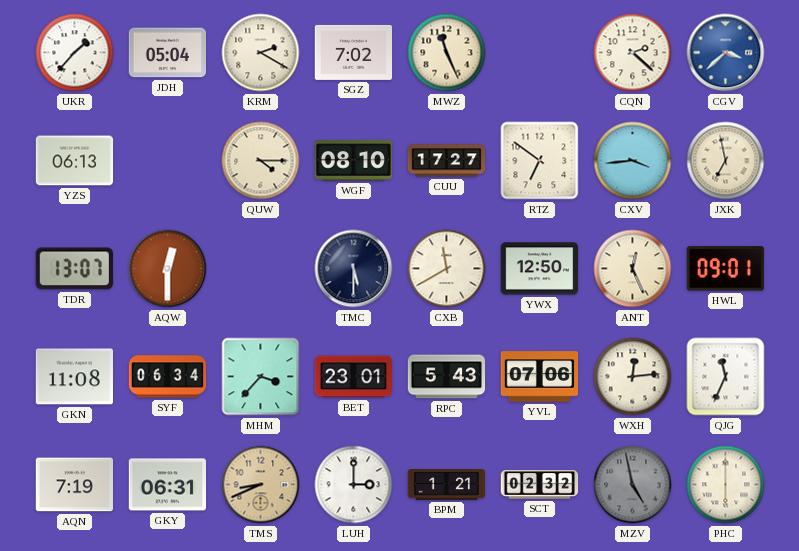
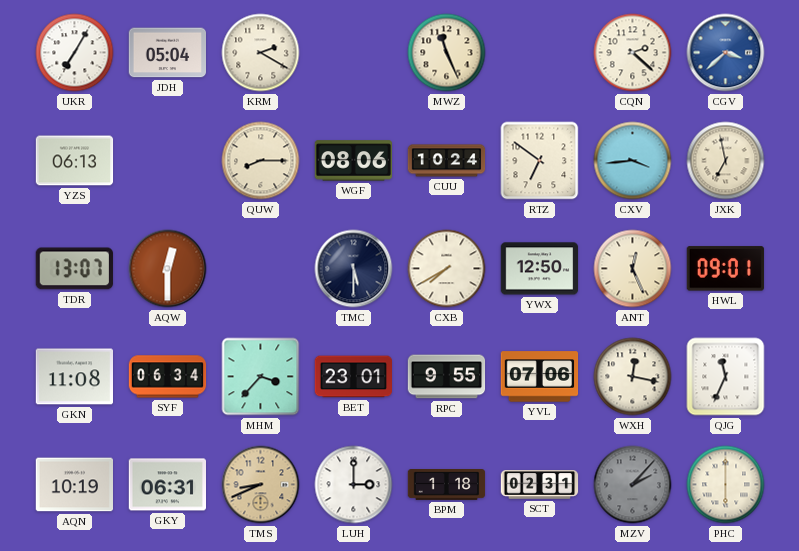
UKR: 1:37 -> 7:05
SGZ: 7:02 -> none
QUW: 4:15 -> 8:15
WGF: 08:10 -> 08:06
CUU: 17:27 -> 10:24
CXB: 11:40 -> 7:40
RPC: 5:43 -> 9:55
WXH: 12:14 -> 12:17
AQN: 7:19 -> 10:19
BPM: 1:21 -> 1:18
SCT: 02:32 -> 02:31
MZV: 4:58 -> 2:07
